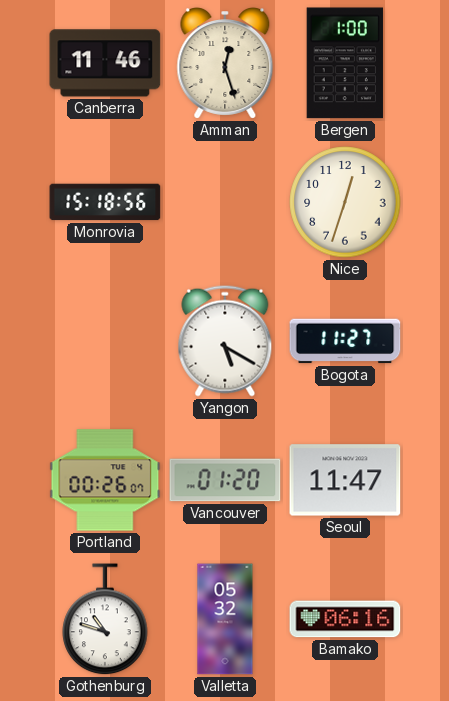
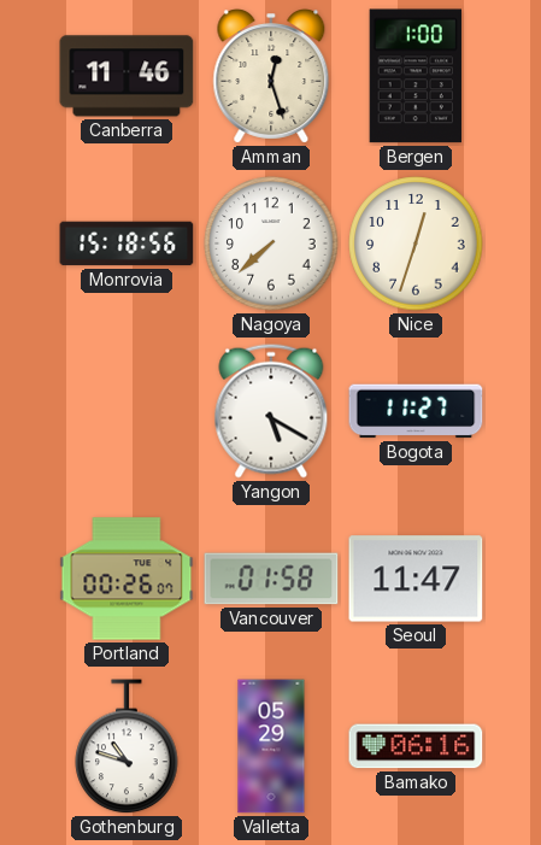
Nagoya: none -> 7:38
Vancouver: 01:20 -> 01:58
Valletta: 05:32 -> 05:29
